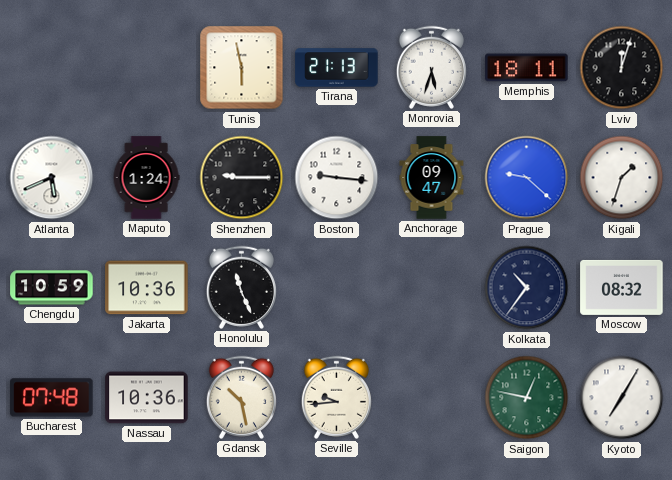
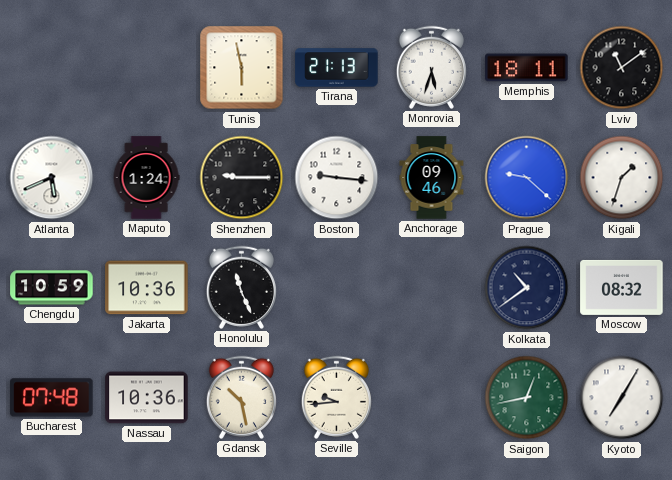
Lviv: 12:03 -> 11:09
Anchorage: 09:47 -> 09:46
Kolkata: 10:36 -> 10:39
Saigon: 12:47 -> 12:43
